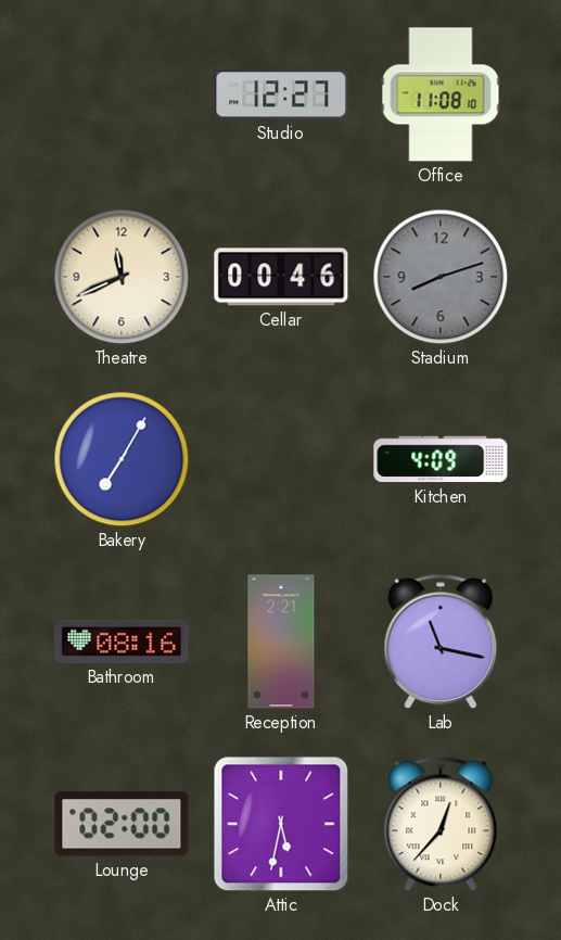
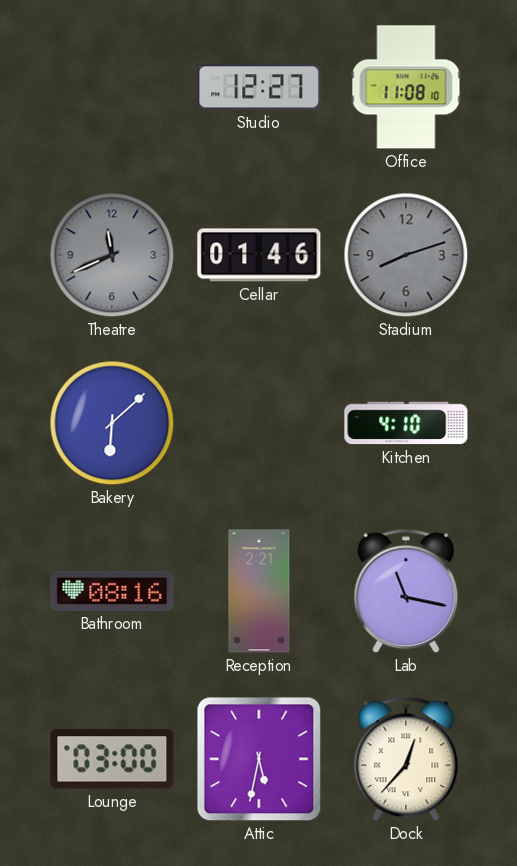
Theatre dial: cream -> grey
Cellar: 00:46 -> 01:46
Bakery: 7:05 -> 6:08
Kitchen: 4:09 -> 4:10
Lounge: 02:00 -> 03:00
